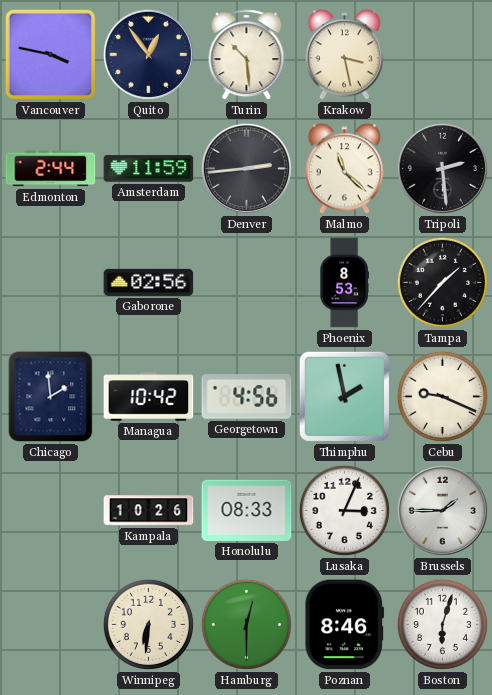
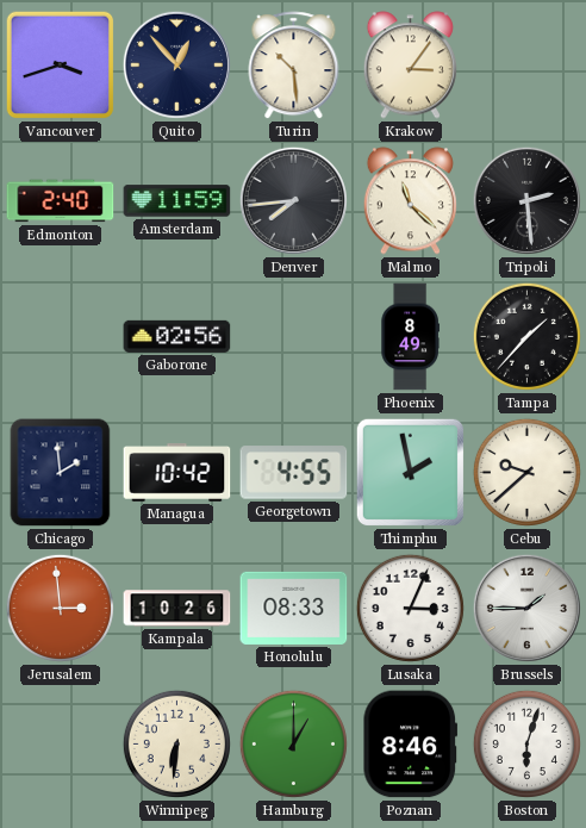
Vancouver: 3:47 -> 3:42
Quito: 12:54 -> 12:53
Krakow: 3:28 -> 3:06
Edmonton: 2:44 -> 2:40
Denver: 2:44 -> 7:44
Phoenix: 8:53 -> 8:49
Georgetown: 4:56 -> 4:55
Cebu: 9:19 -> 9:38
Jerusalem: none -> 2:59
Hamburg: 12:30 -> 1:00
